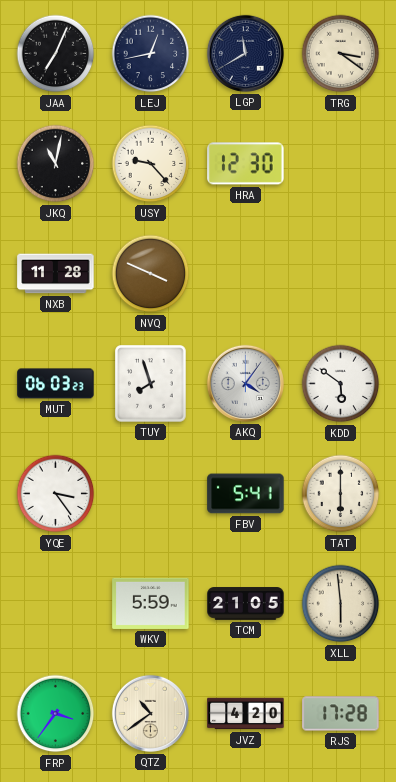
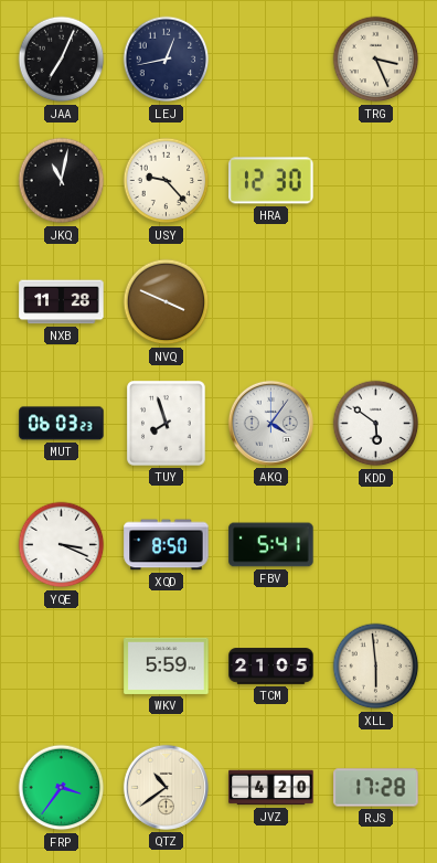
LGP: 11:40 -> none
TRG: 3:21 -> 3:26
YQE: 3:24 -> 3:19
XQD: none -> 8:50
TAT: 6:00 -> none
